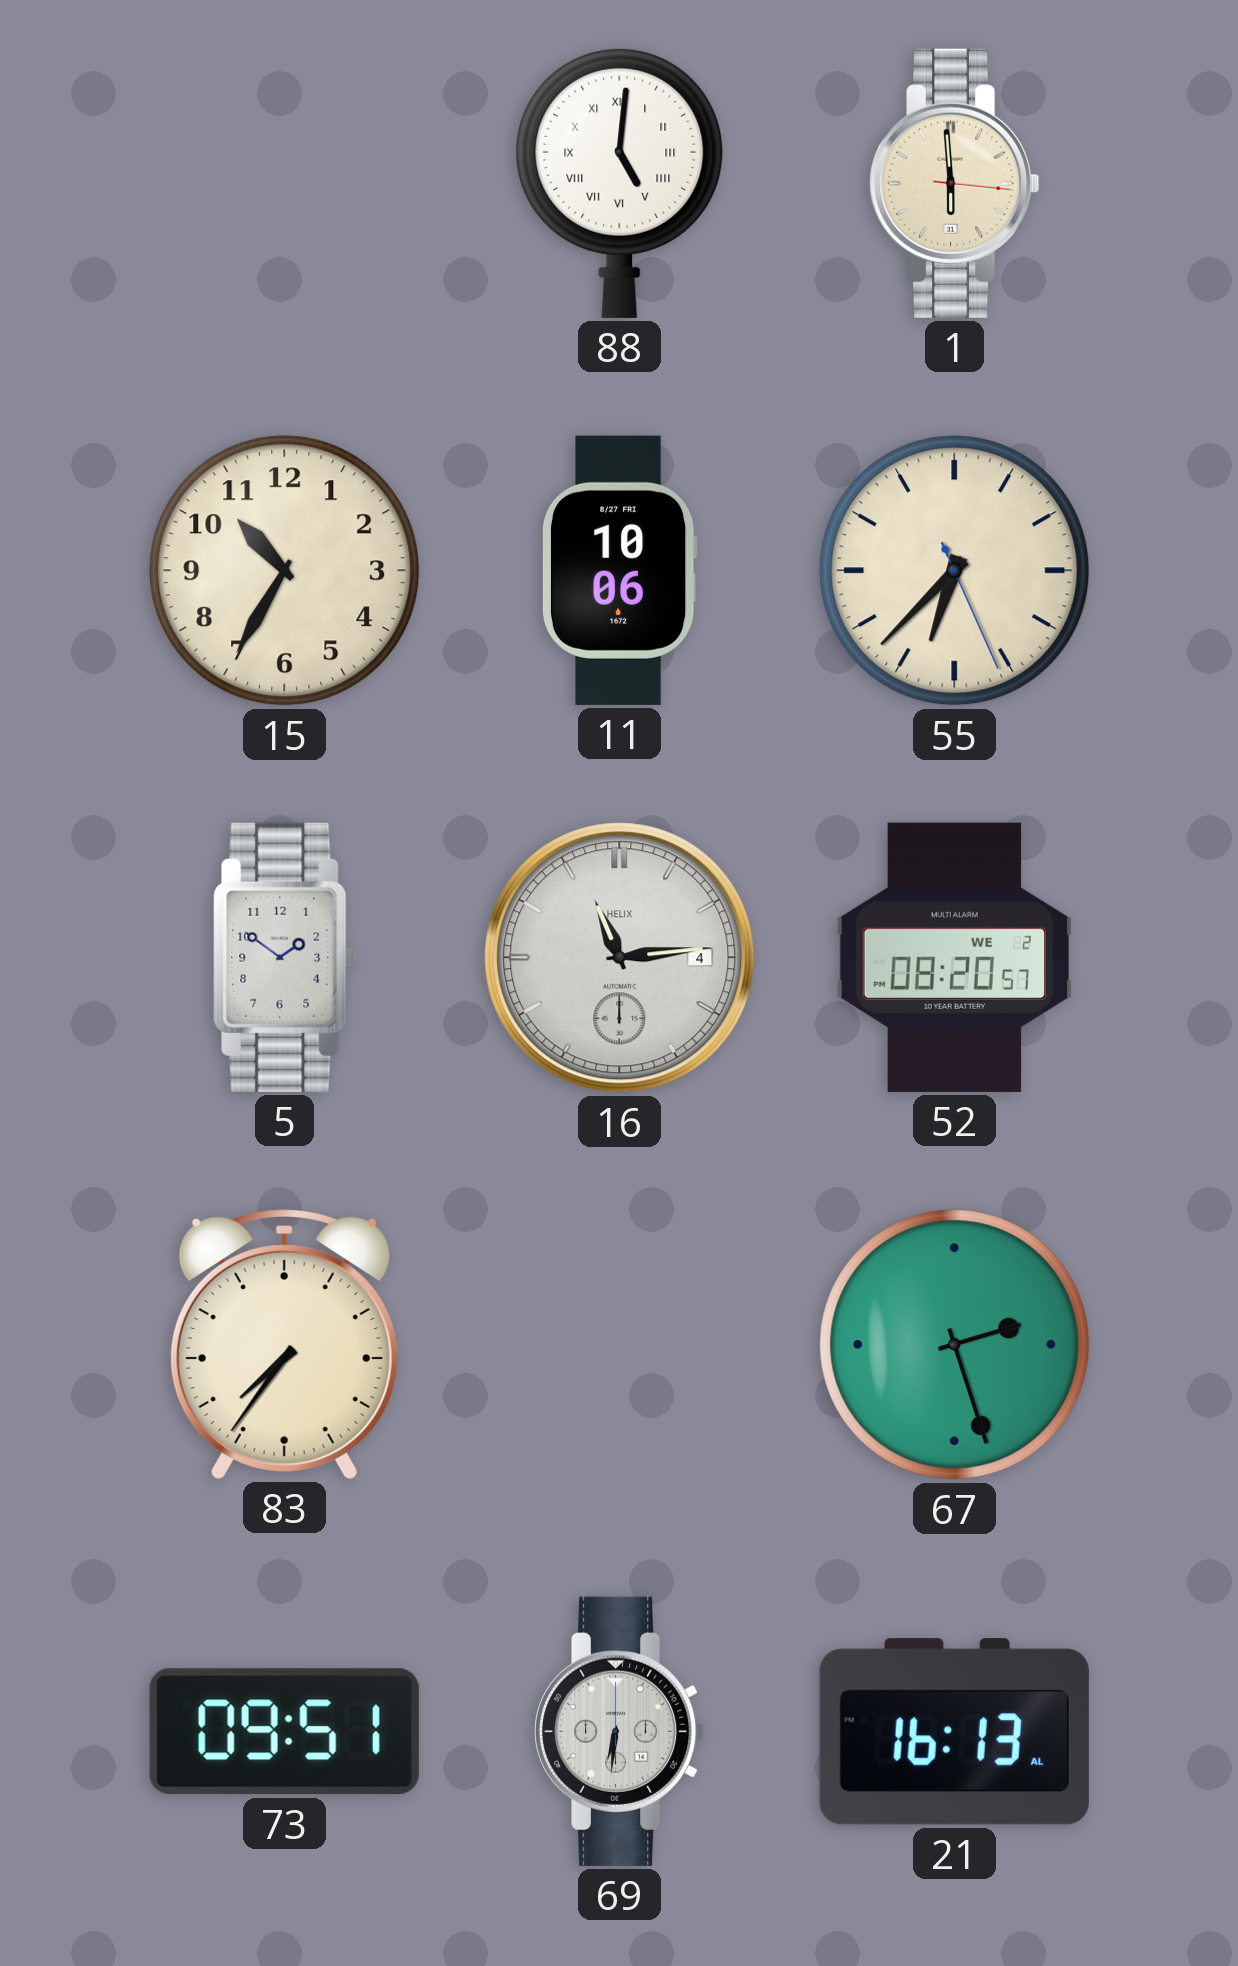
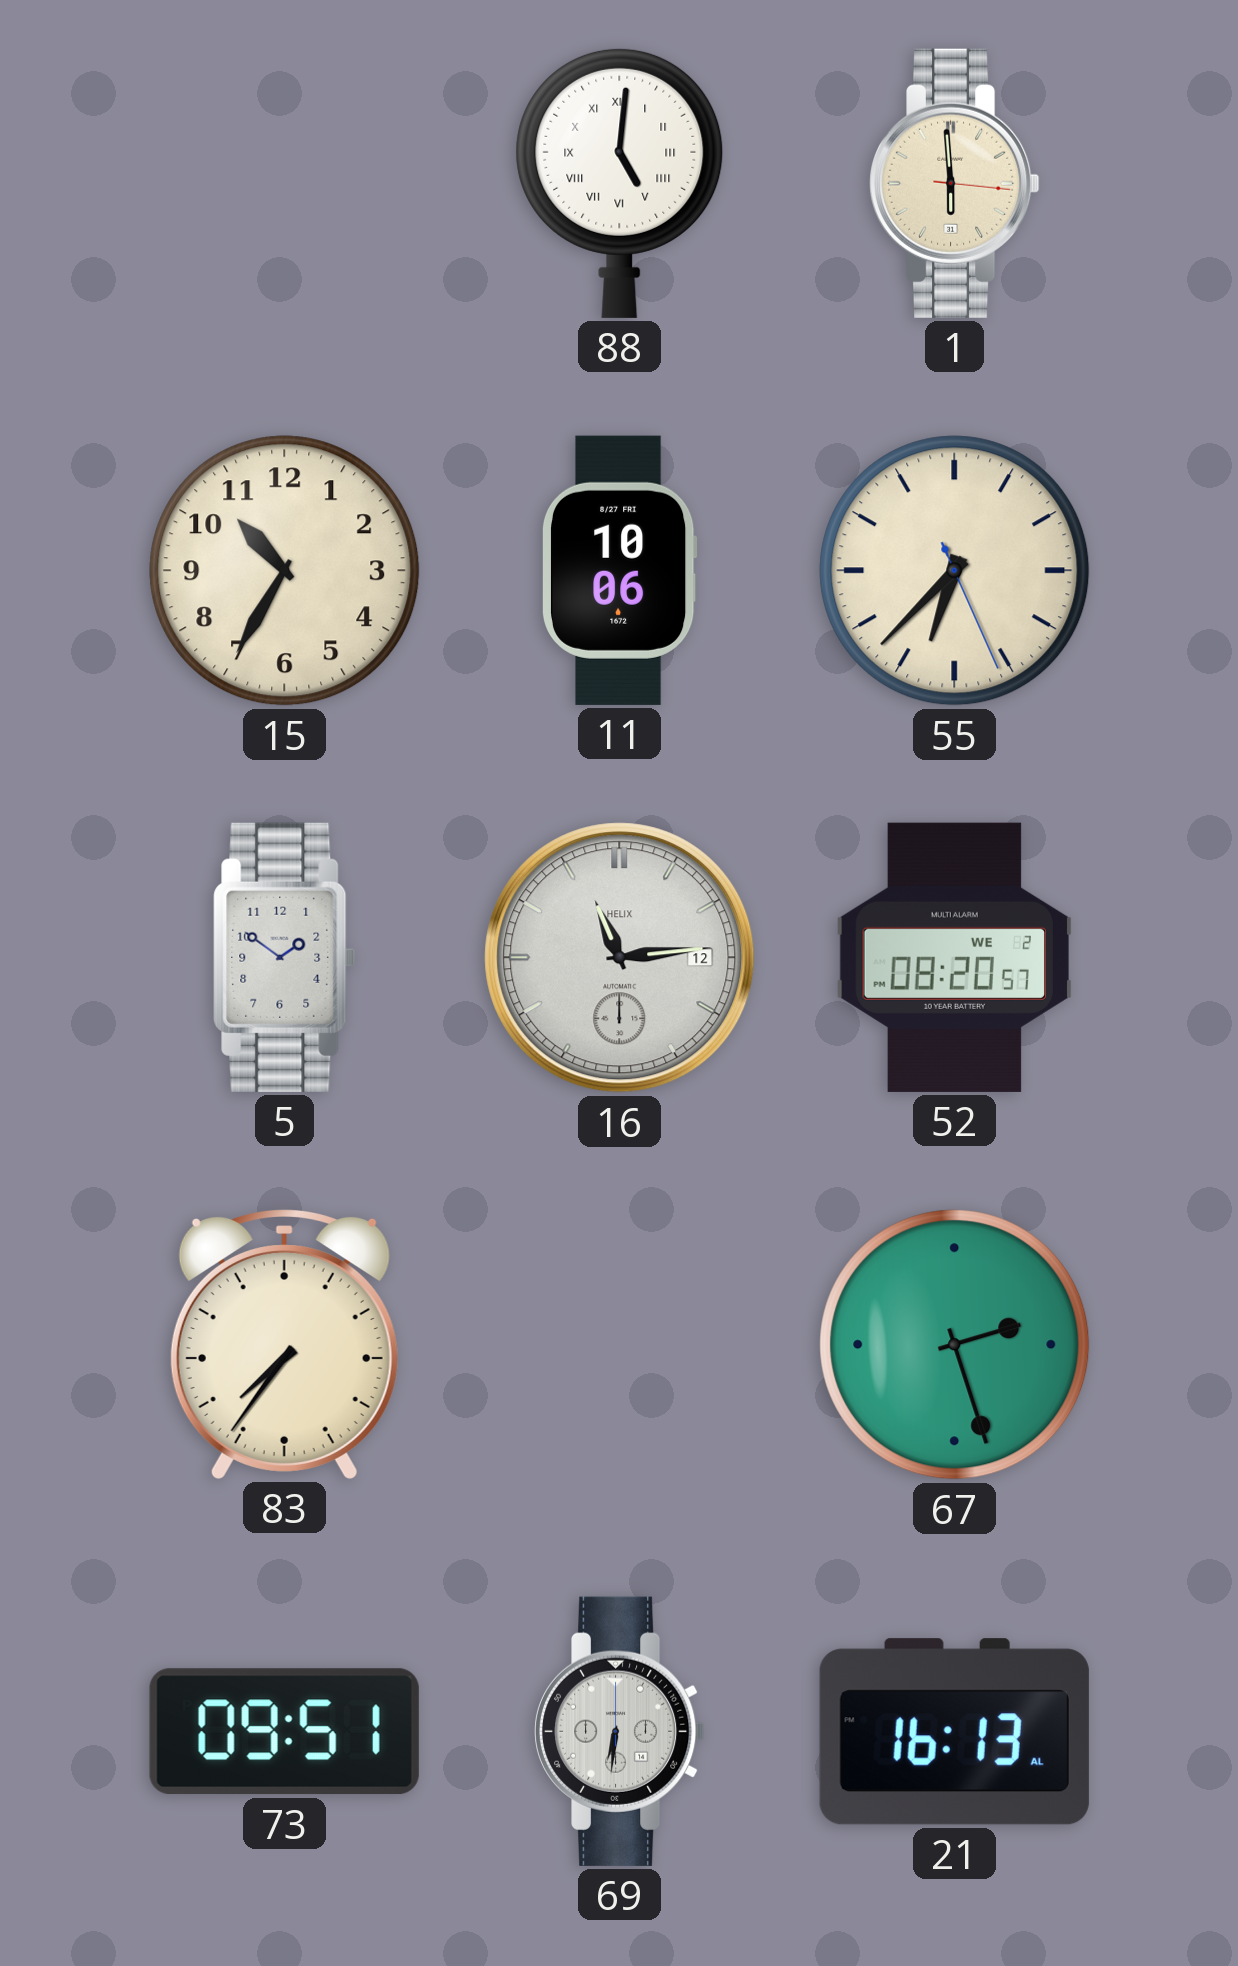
16 date: 4 -> 12
